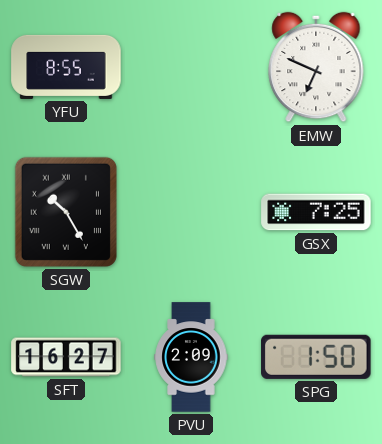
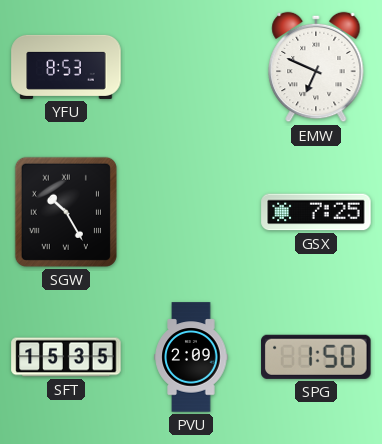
YFU: 8:55 -> 8:53
SFT: 16:27 -> 15:35
